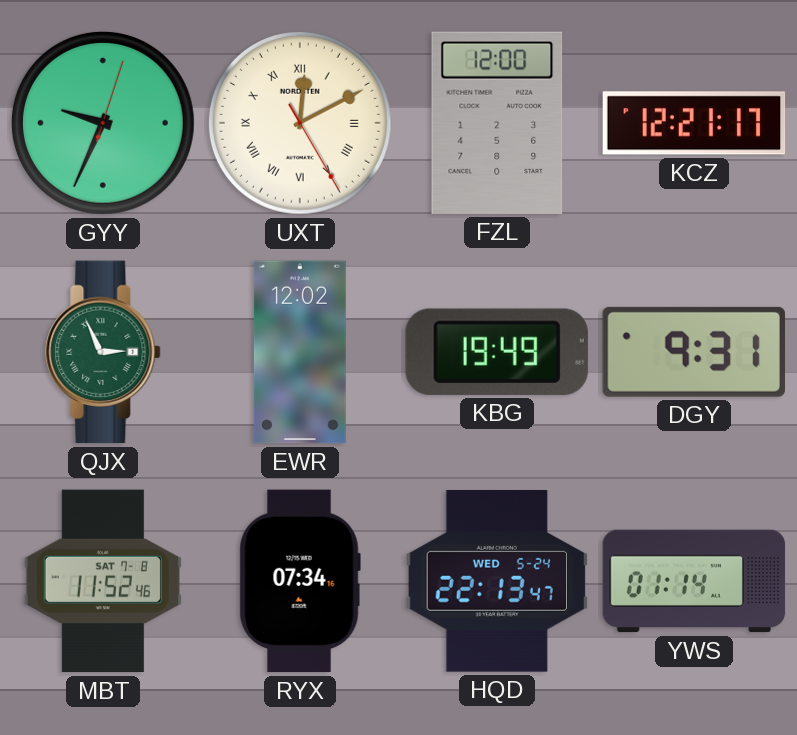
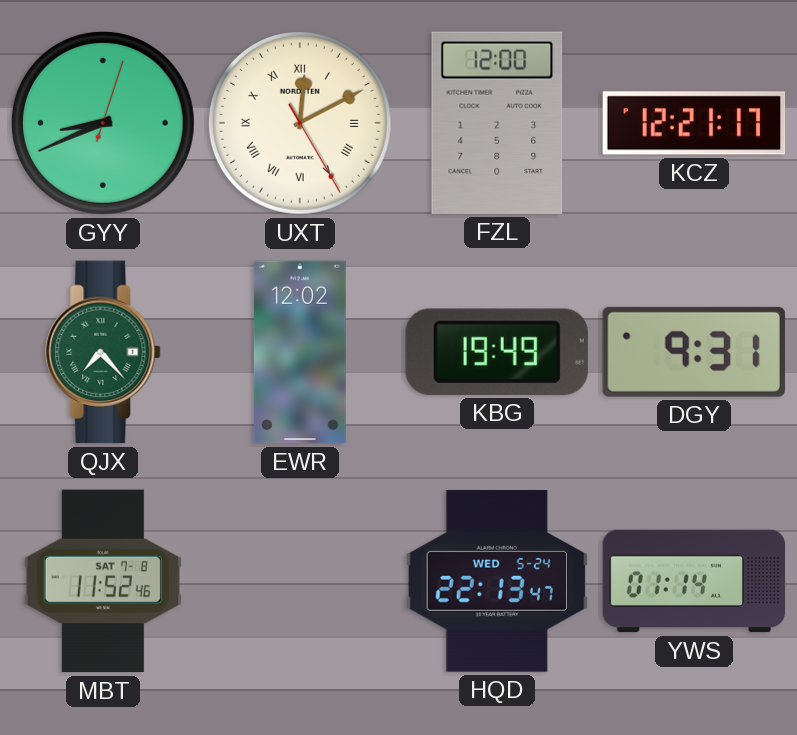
GYY: 9:34 -> 8:41
QJX: 2:56 -> 7:23
RYX: 07:34 -> none
